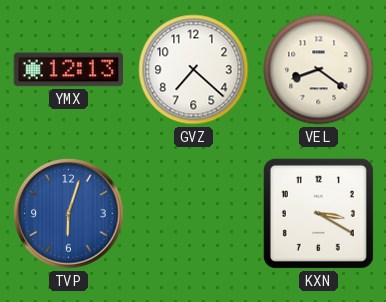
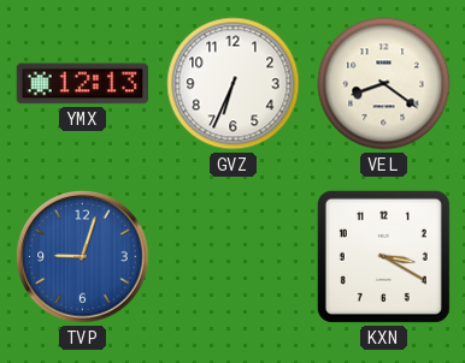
GVZ: 7:22 -> 6:34
TVP: 6:03 -> 9:03
